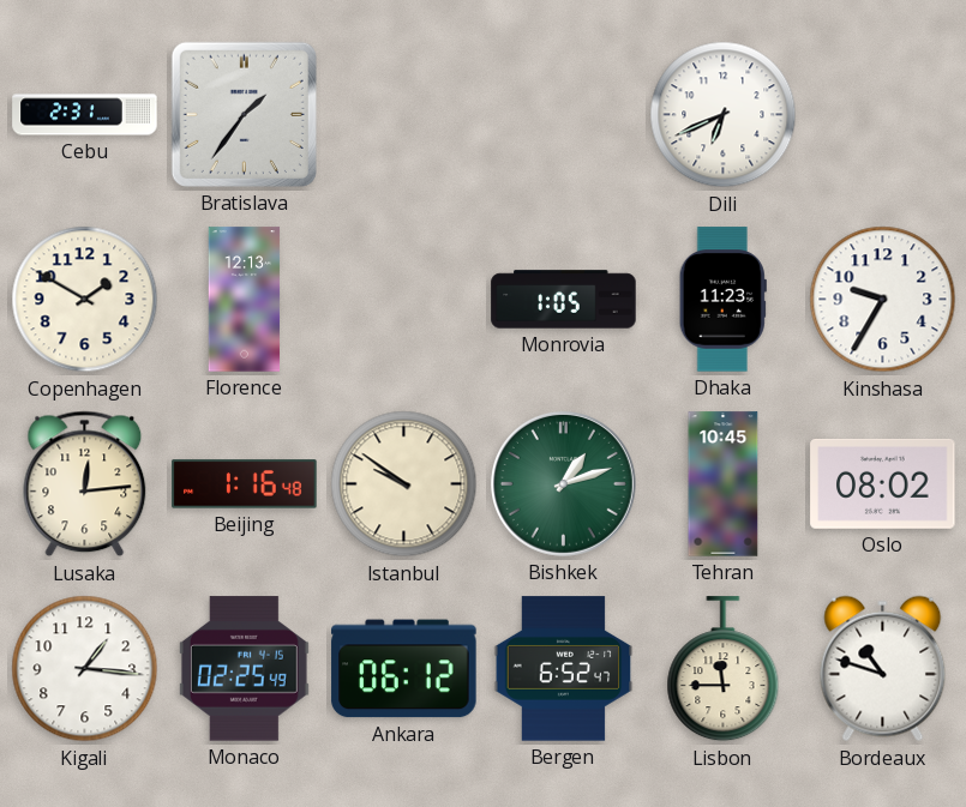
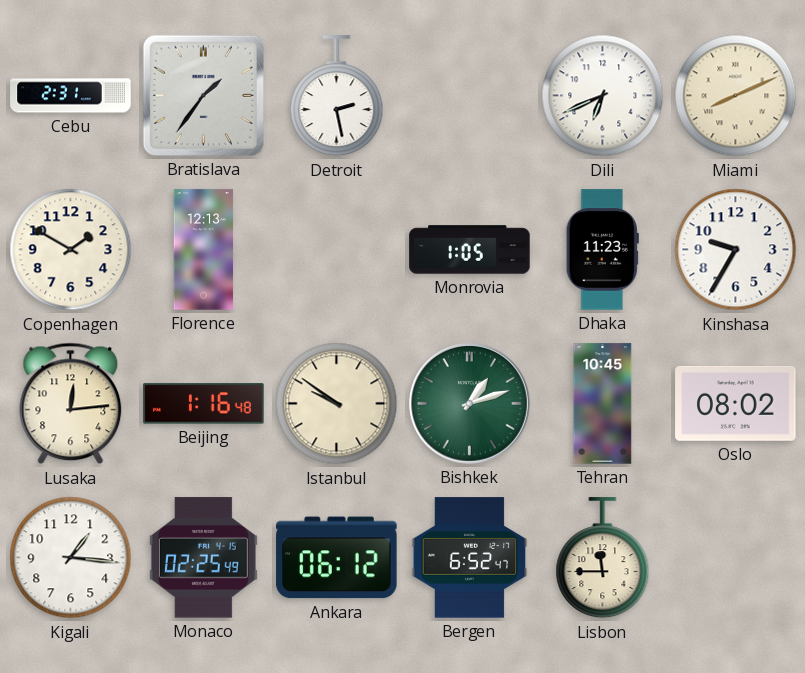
Detroit: none -> 2:28
Miami: none -> 8:11
Bordeaux: 10:48 -> none
